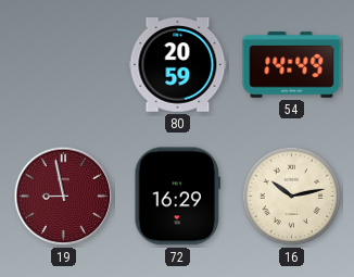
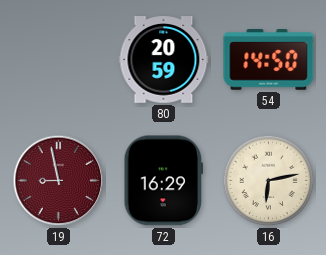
54: 14:49 -> 14:50
16: 10:13 -> 6:13
